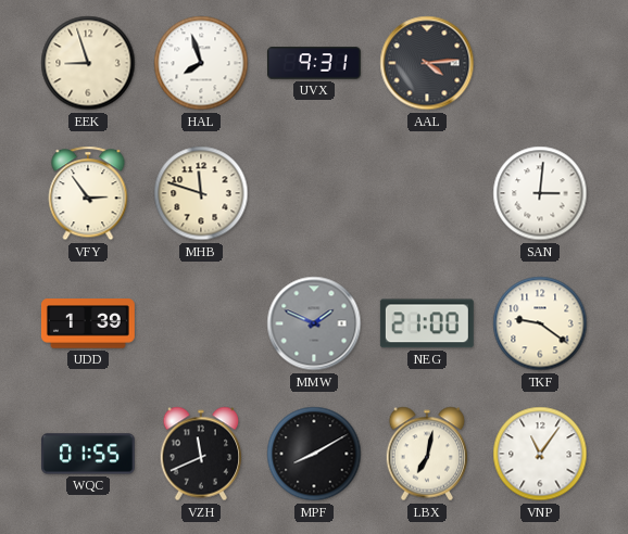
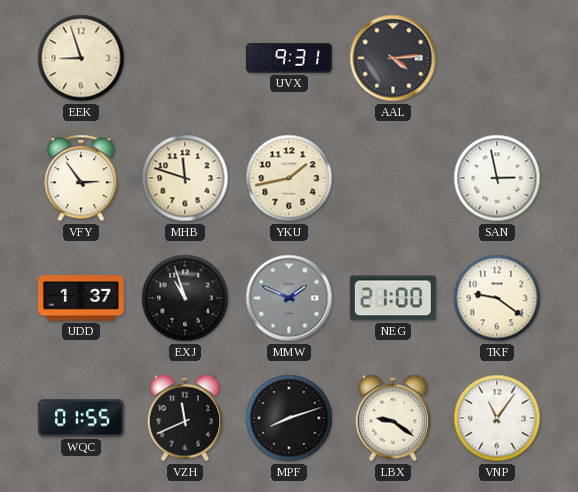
HAL: 7:57 -> none
YKU: none -> 1:43
SAN: 3:01 -> 2:58
UDD: 1:39 -> 1:37
EXJ: none -> 10:57
MPF: 8:10 -> 8:12
LBX: 7:02 -> 9:21
